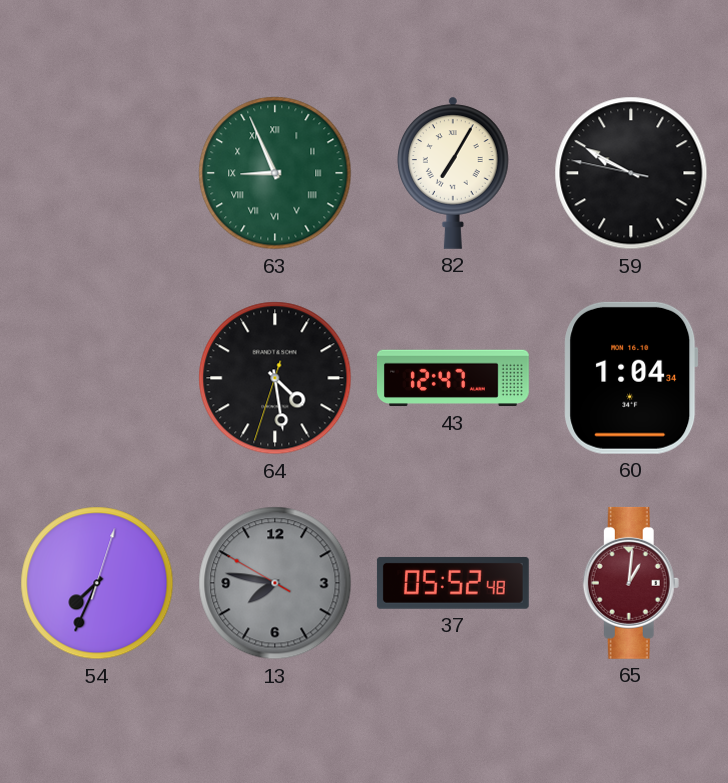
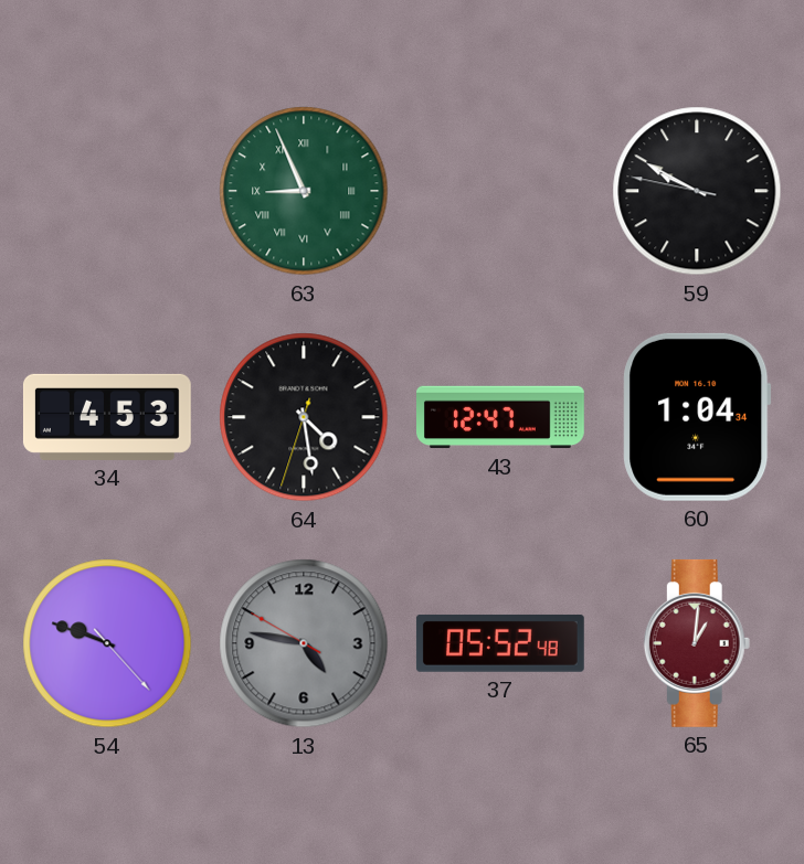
82: 7:05 -> none
34: none -> 4:53
54: 7:34 -> 9:48
13: 7:46 -> 4:46
